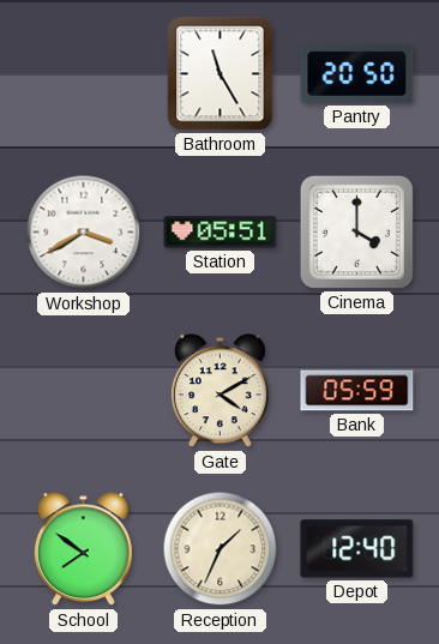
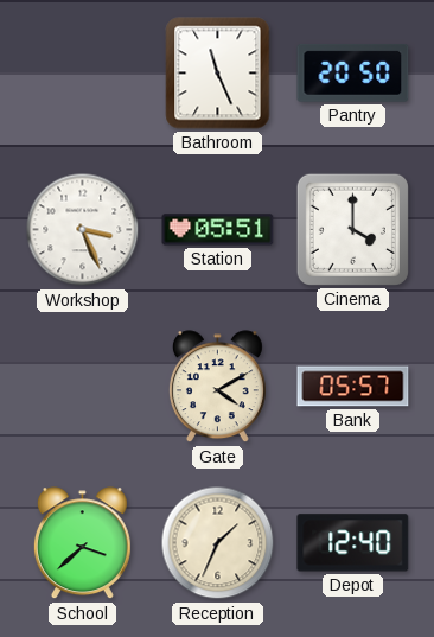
Bathroom: 11:25 -> 11:26
Workshop: 3:40 -> 3:26
Bank: 05:59 -> 05:57
School: 7:51 -> 3:38
